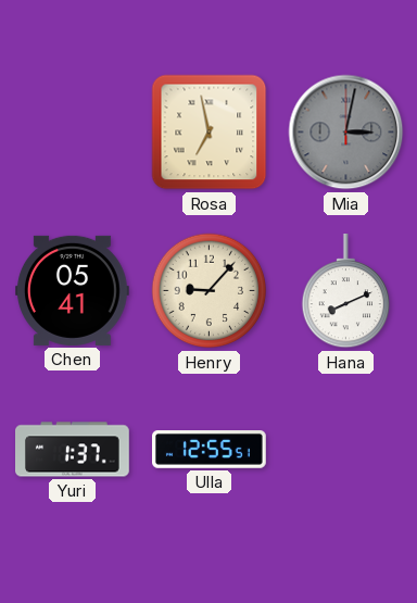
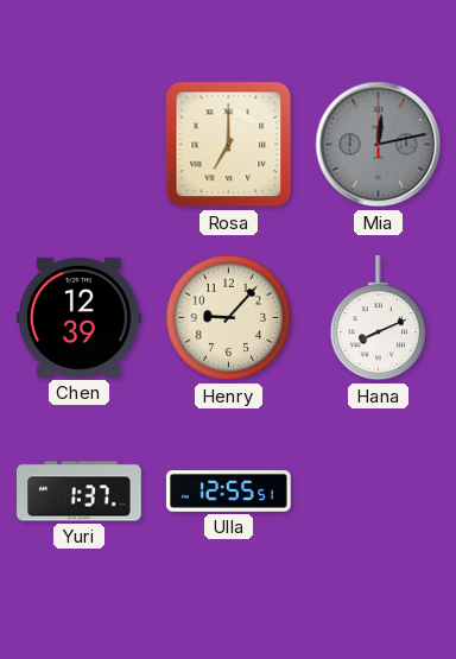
Rosa: 6:58 -> 7:00
Mia: 3:02 -> 12:13
Chen: 05:41 -> 12:39
